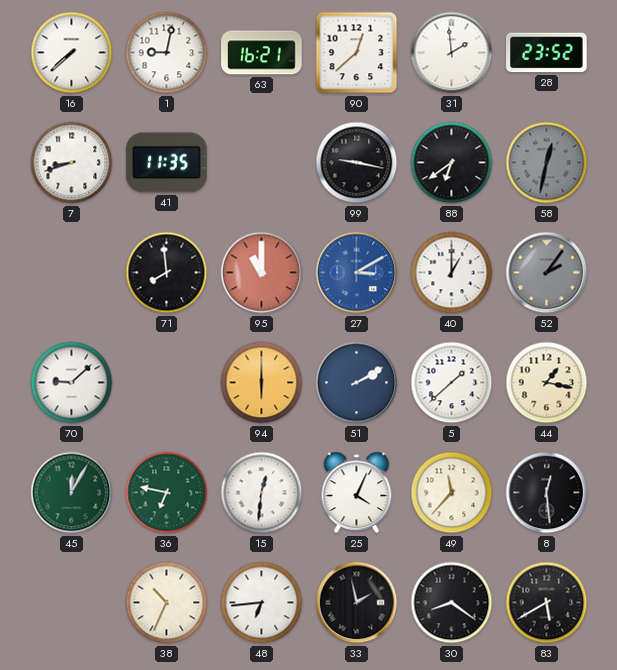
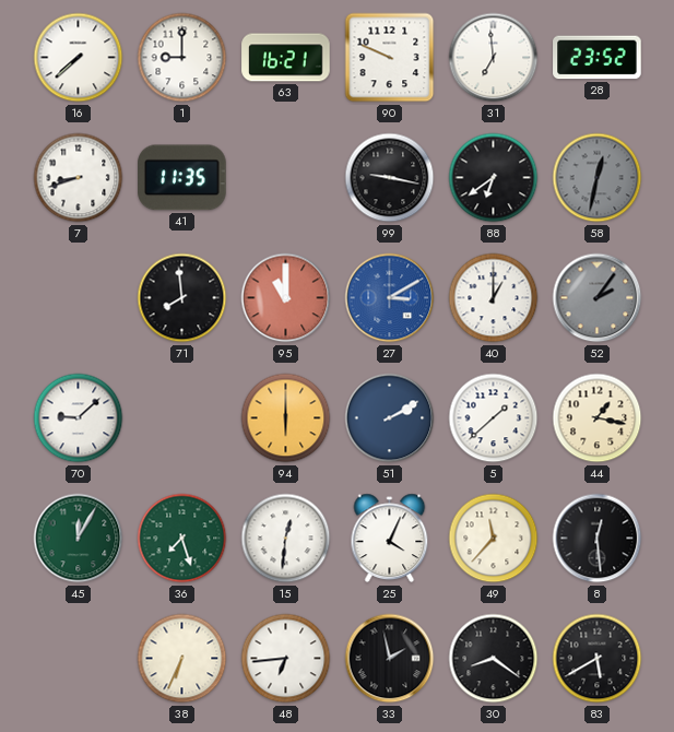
1: 9:02 -> 9:00
90: 12:38 -> 9:49
31: 1:59 -> 6:59
36: 6:47 -> 7:27
38: 10:34 -> 6:34
